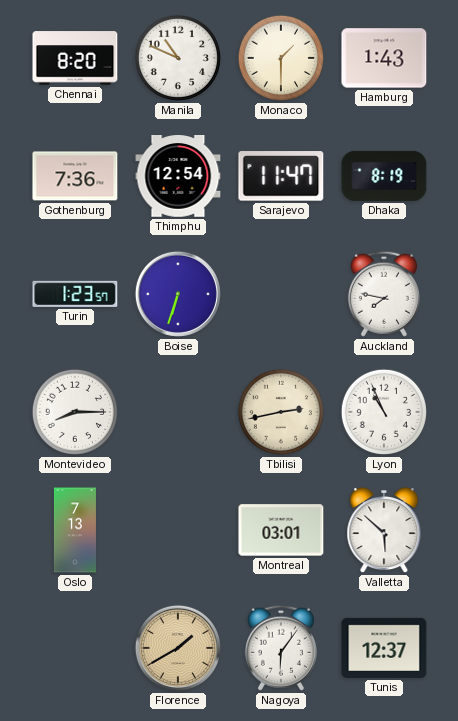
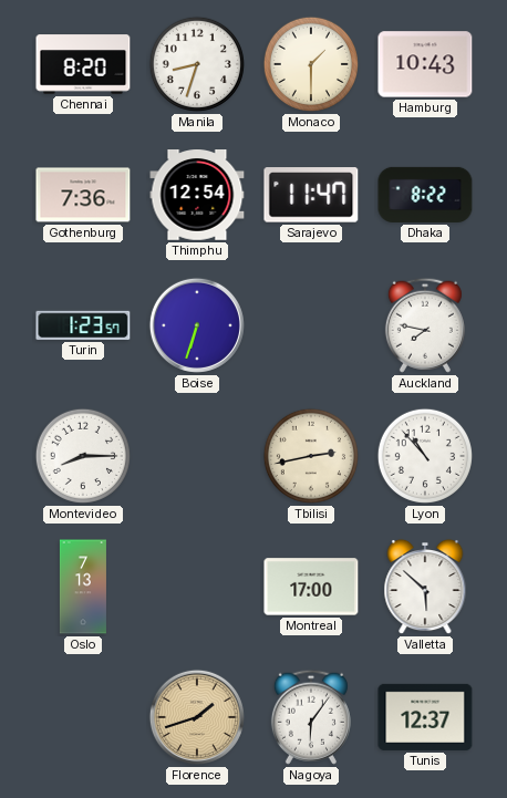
Manila: 10:49 -> 8:33
Hamburg: 1:43 -> 10:43
Dhaka: 8:19 -> 8:22
Lyon: 10:56 -> 10:53
Montreal: 03:01 -> 17:00
Florence: 1:40 -> 1:42
